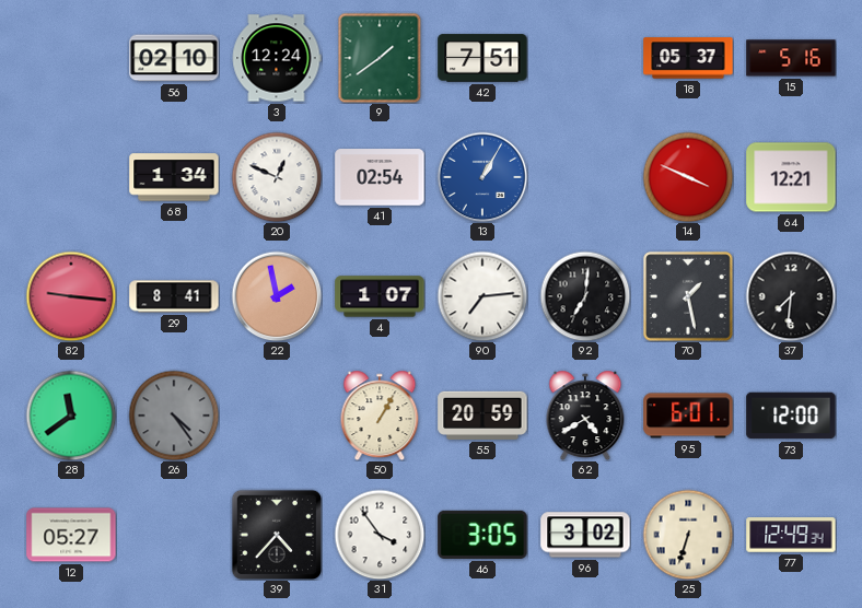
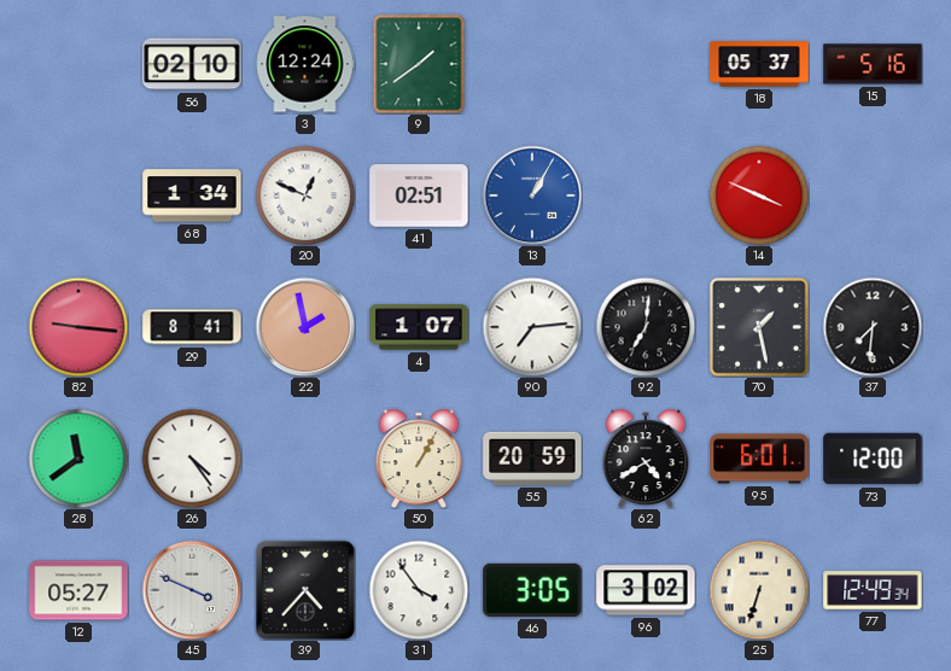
42: 7:51 -> none
41: 02:54 -> 02:51
64: 12:21 -> none
26 dial: grey -> white
45: none -> 3:49
